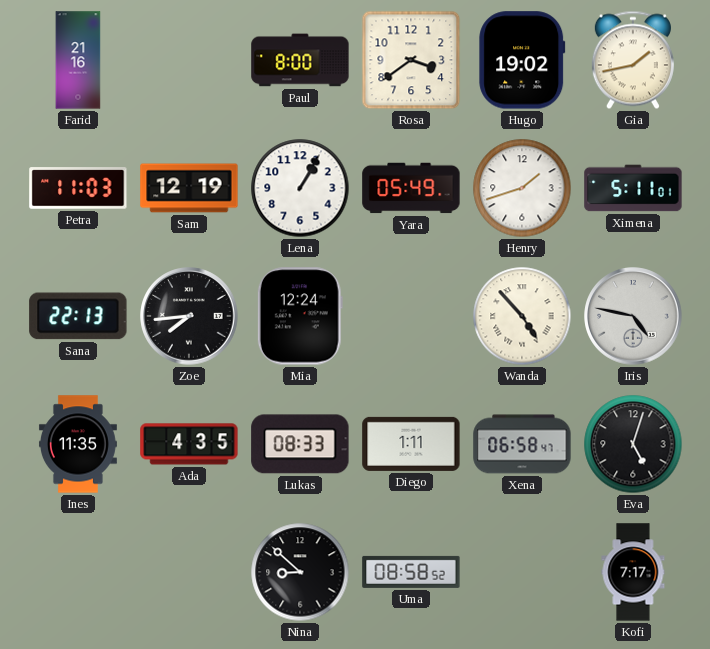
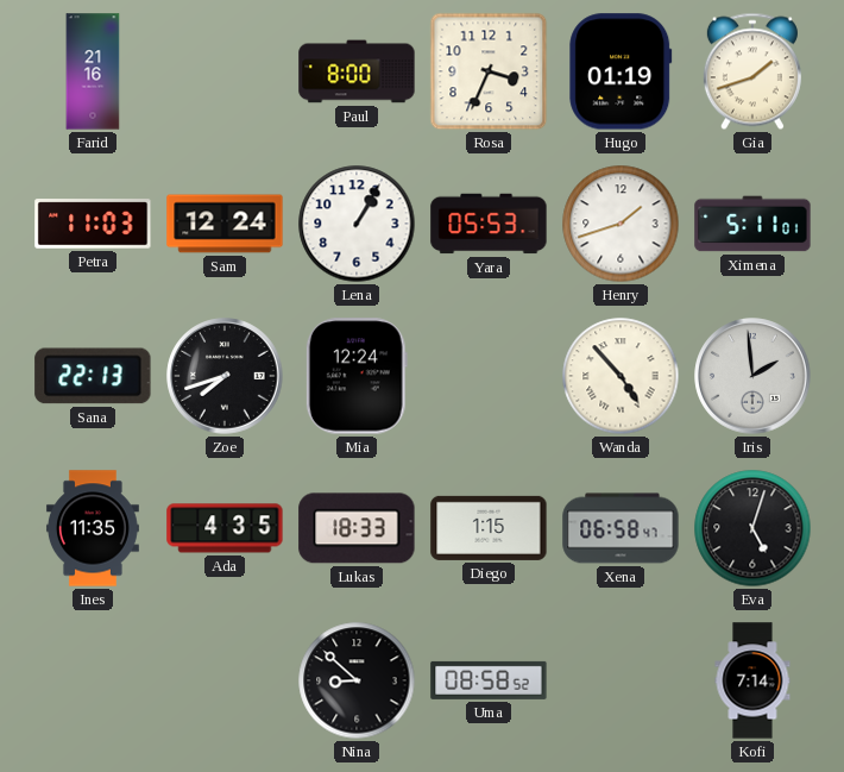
Rosa: 3:39 -> 3:34
Hugo: 19:02 -> 01:19
Gia: 1:43 -> 1:42
Sam: 12:19 -> 12:24
Yara: 05:49 -> 05:53
Zoe: 7:44 -> 7:42
Iris: 4:47 -> 1:59
Lukas: 08:33 -> 18:33
Diego: 1:11 -> 1:15
Kofi: 7:17 -> 7:14
